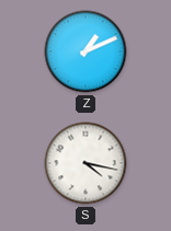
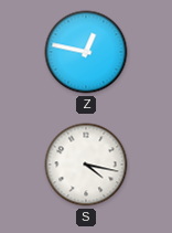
Z: 1:11 -> 12:47
